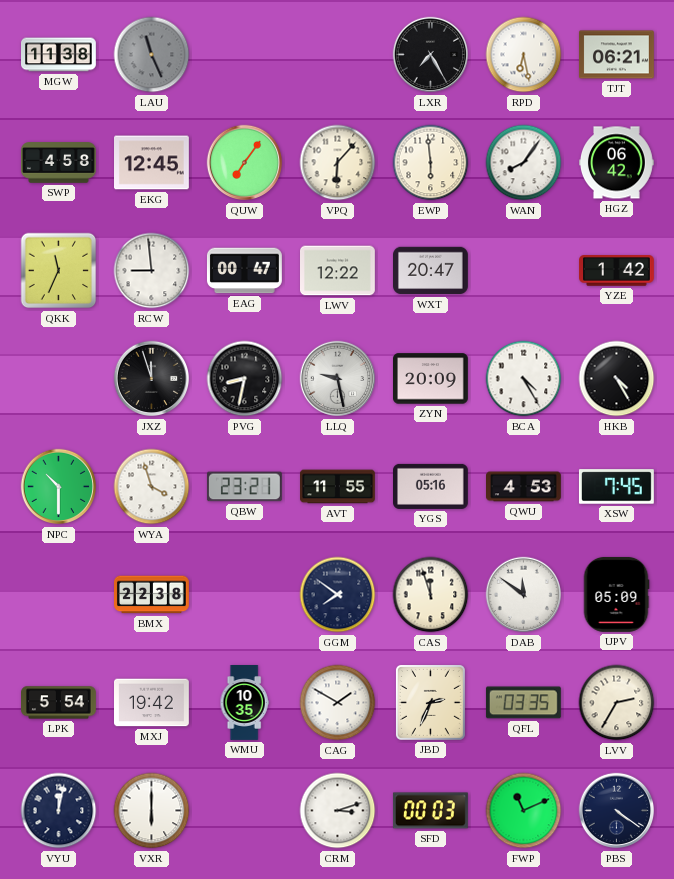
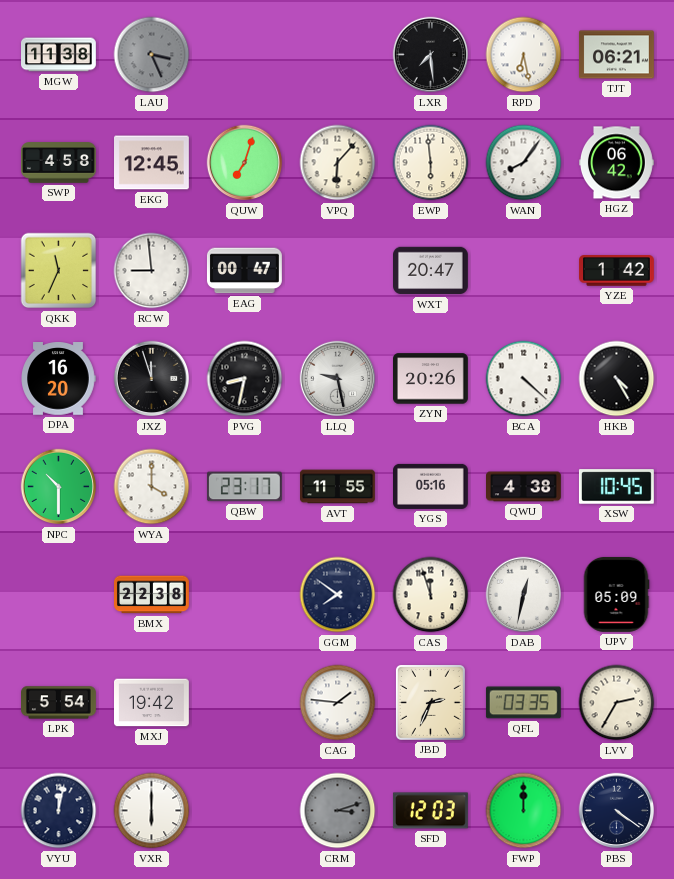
LAU: 11:26 -> 3:26
LXR: 7:25 -> 7:29
QUW: 7:06 -> 7:03
LWV: 12:22 -> none
DPA: none -> 16:20
ZYN: 20:09 -> 20:26
BCA: 4:25 -> 4:22
WYA: 3:57 -> 4:00
QBW: 23:21 -> 23:17
QWU: 4:53 -> 4:38
XSW: 7:45 -> 10:45
DAB: 11:51 -> 12:32
WMU: 10:35 -> none
CAG: 1:50 -> 1:46
CRM dial: white -> grey
SFD: 00:03 -> 12:03
FWP: 11:11 -> 12:00
